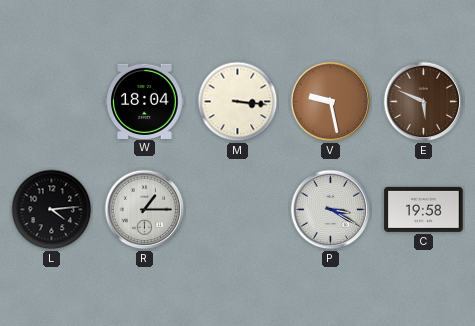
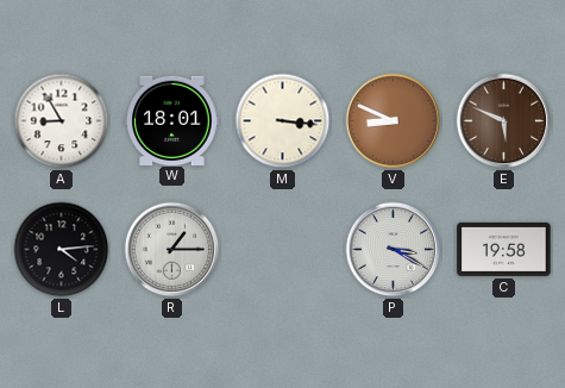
A: none -> 8:55
W: 18:04 -> 18:01
V: 9:28 -> 8:49
